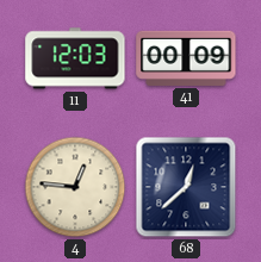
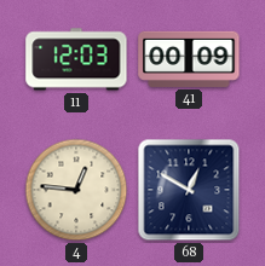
68: 12:38 -> 12:50
